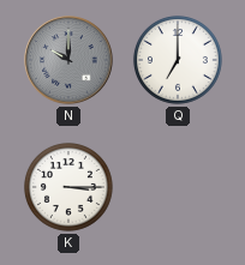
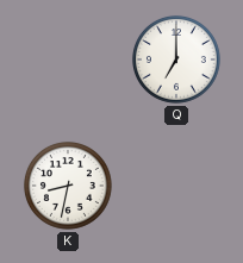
N: 10:00 -> none
K: 3:15 -> 8:32
